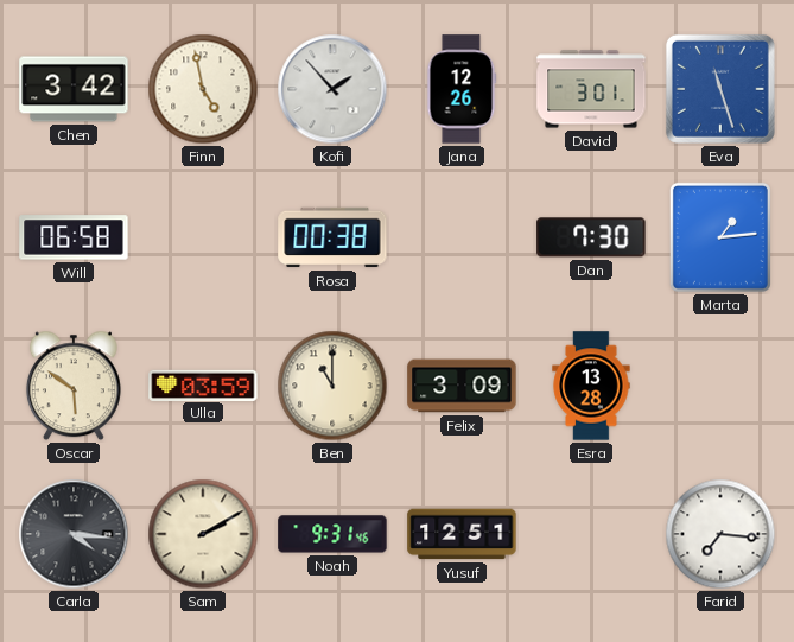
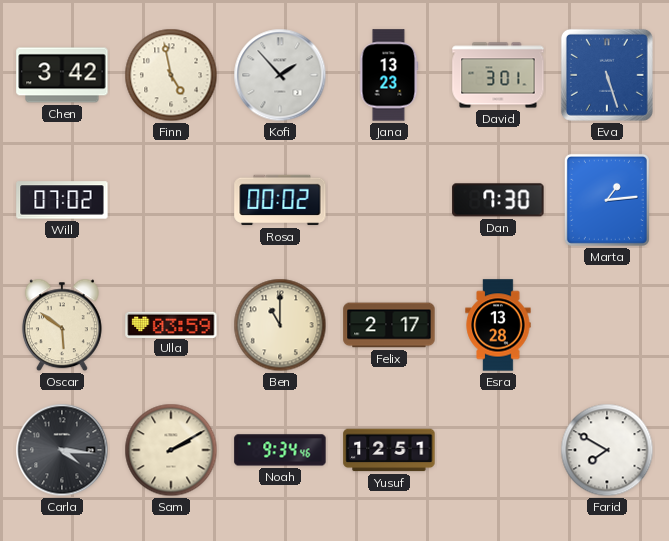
Jana: 12:26 -> 13:23
Eva: 11:27 -> 5:27
Will: 06:58 -> 07:02
Rosa: 00:38 -> 00:02
Felix: 3:09 -> 2:17
Noah: 9:31 -> 9:34
Farid: 7:16 -> 7:50
